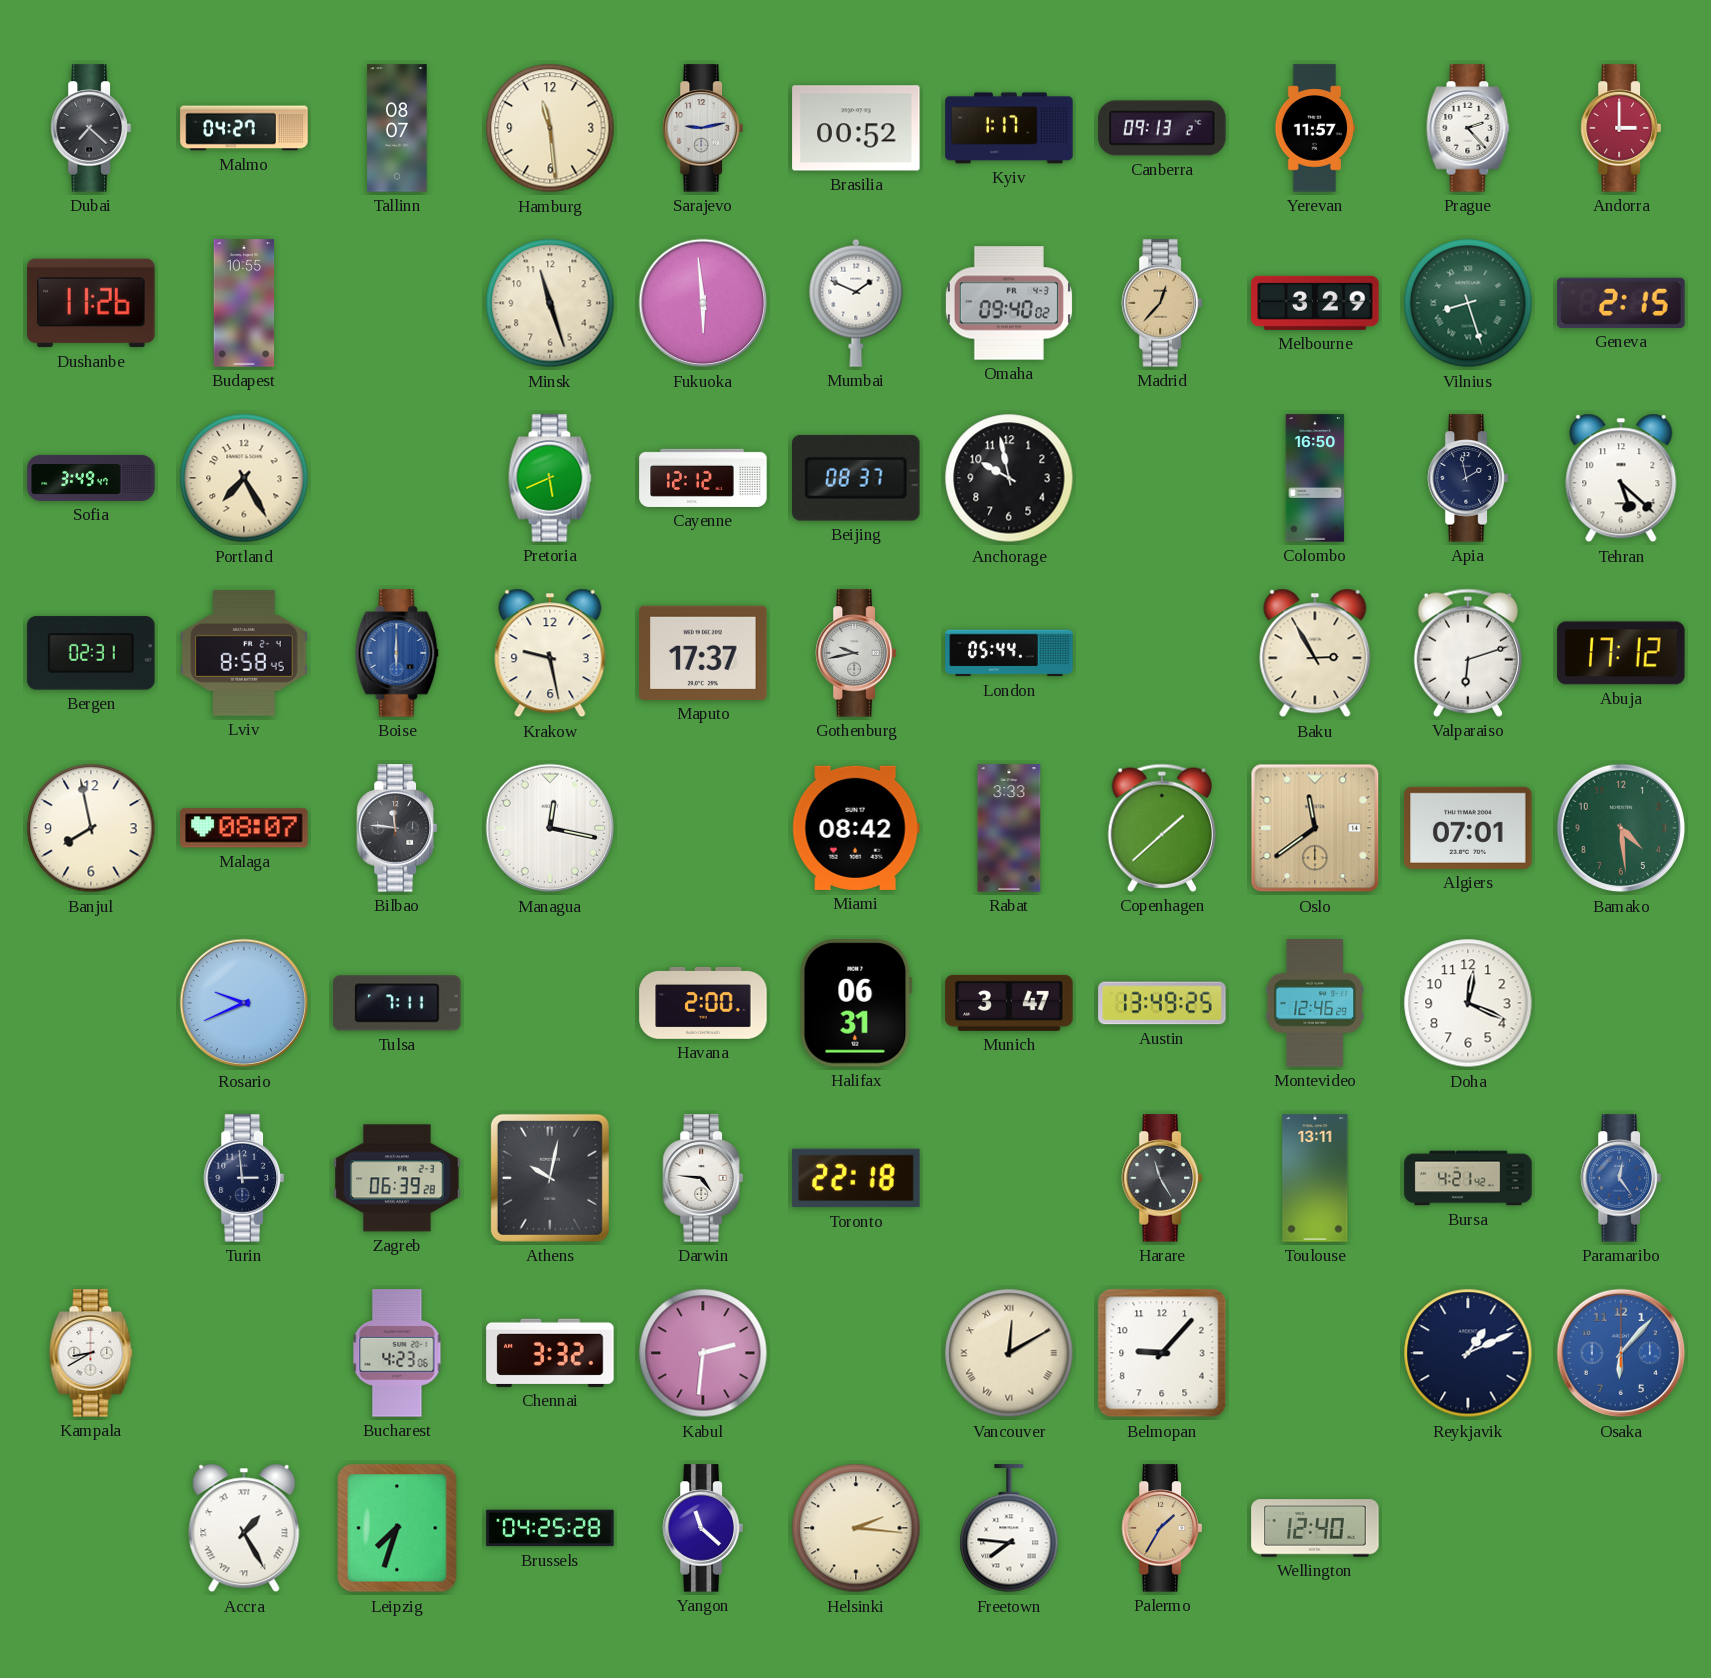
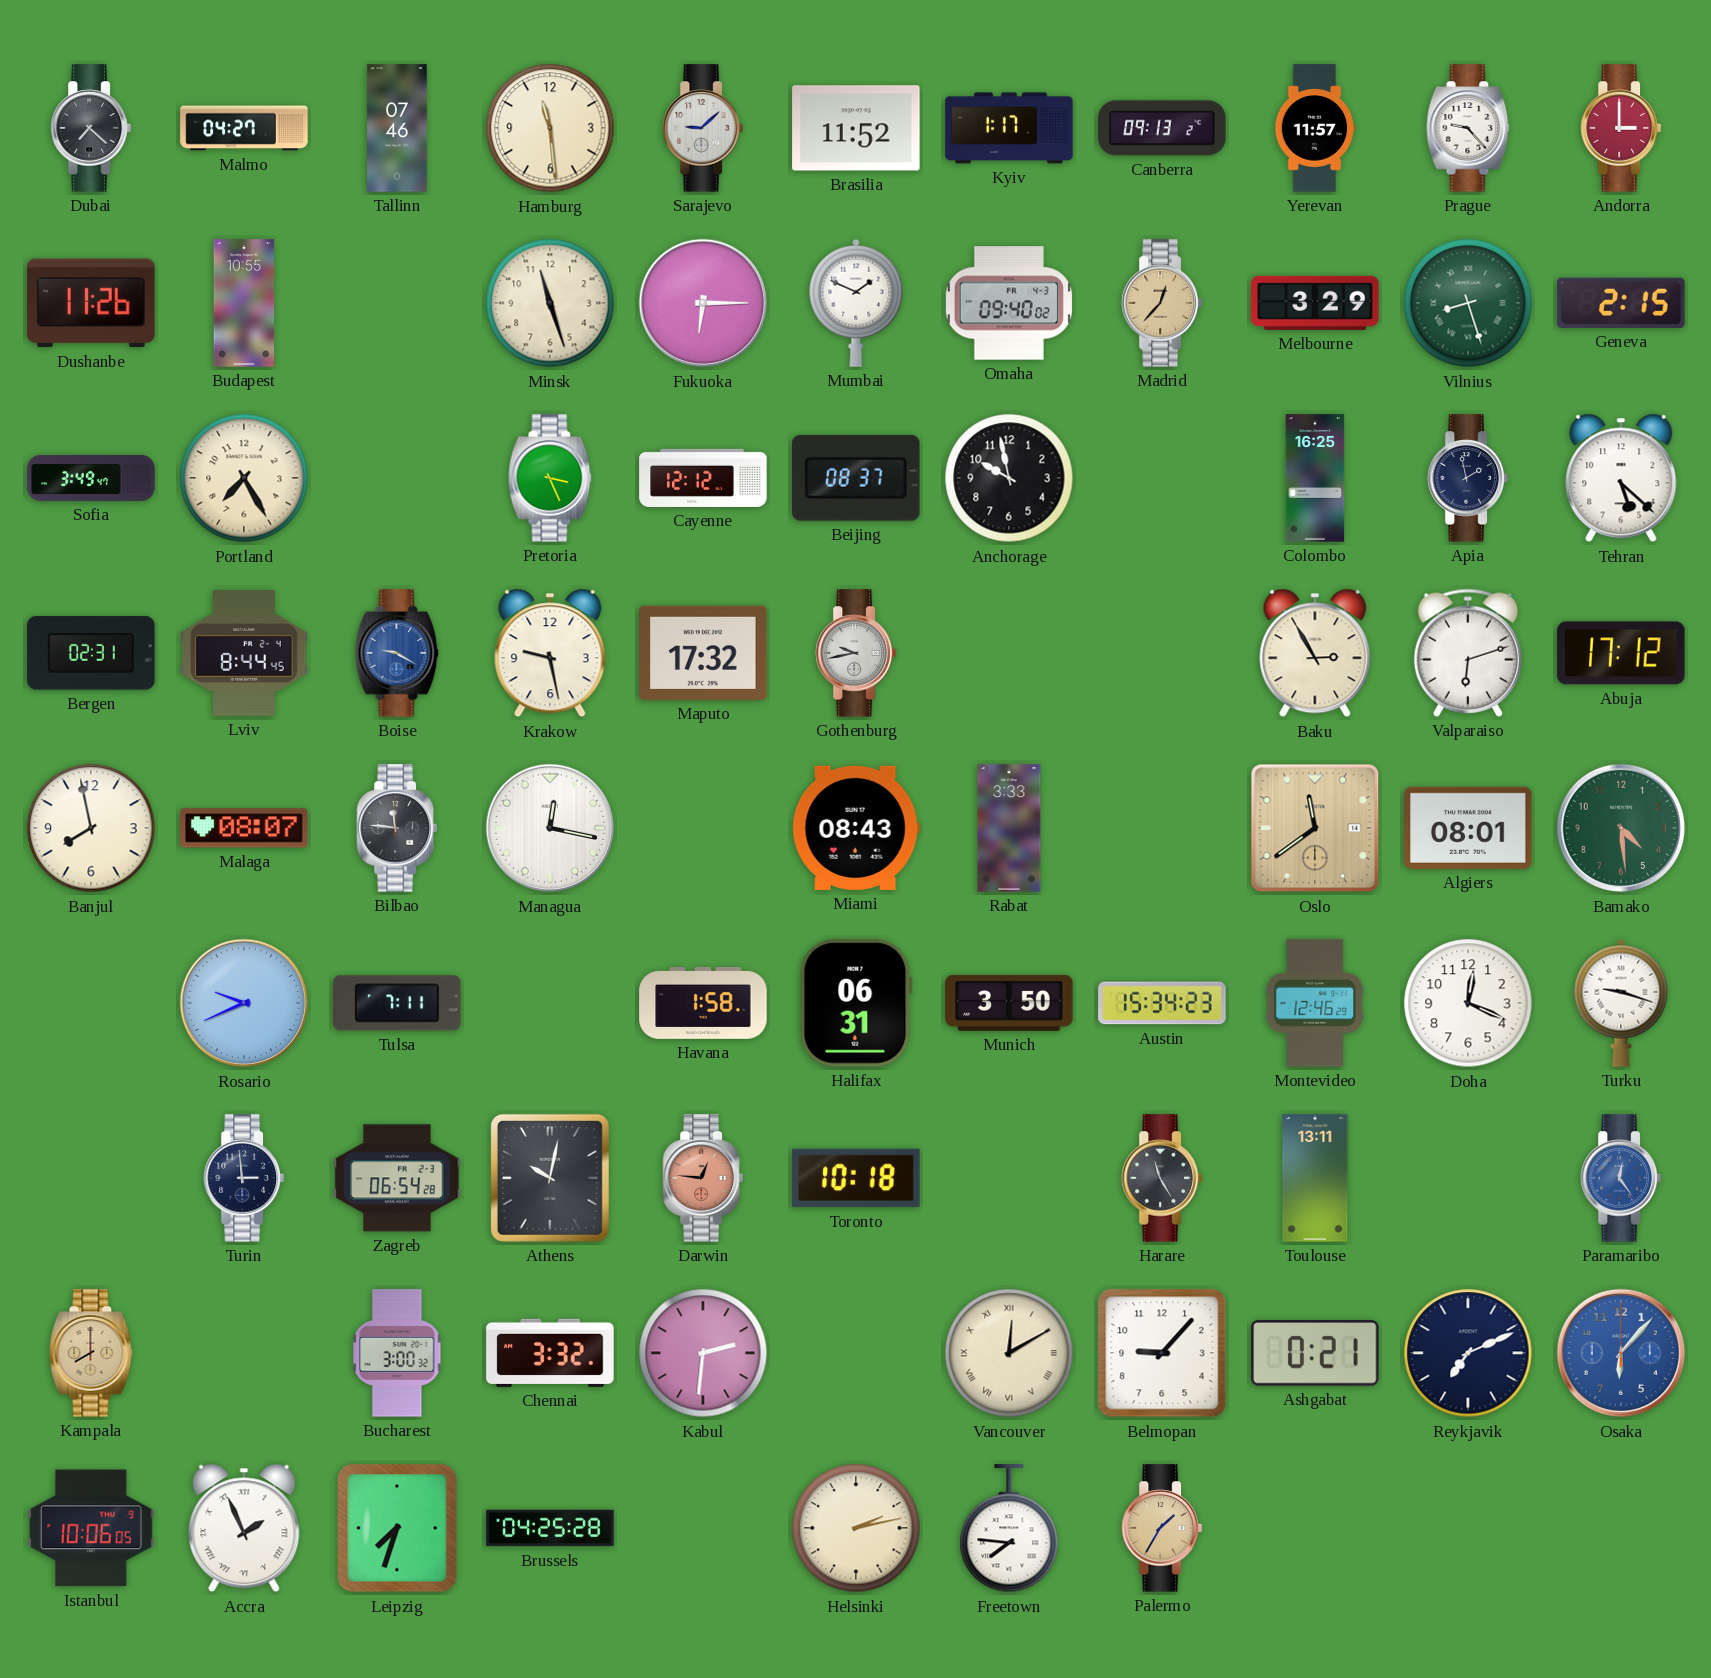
Tallinn: 08:07 -> 07:46
Sarajevo: 9:13 -> 9:08
Brasilia: 00:52 -> 11:52
Prague: 2:23 -> 9:23
Fukuoka: 5:59 -> 6:15
Pretoria: 5:41 -> 3:26
Colombo: 16:50 -> 16:25
Lviv: 8:58 -> 8:44
Boise: 6:00 -> 9:20
Maputo: 17:37 -> 17:32
London: 05:44 -> none
Miami: 08:42 -> 08:43
Copenhagen: 1:38 -> none
Algiers: 07:01 -> 08:01
Havana: 2:00 -> 1:58
Munich: 3:47 -> 3:50
Austin: 13:49 -> 15:34
Turku: none -> 9:18
Zagreb: 06:39 -> 06:54
Darwin: 4:46 -> 12:46
Darwin dial: white -> salmon
Toronto: 22:18 -> 10:18
Bursa: 4:21 -> none
Kampala: 8:40 -> 8:00
Kampala dial: white -> champagne
Bucharest: 4:23 -> 3:00
Ashgabat: none -> 0:21
Reykjavik: 1:11 -> 7:11
Istanbul: none -> 10:06
Accra: 1:25 -> 1:56
Yangon: 11:22 -> none
Helsinki: 2:16 -> 2:13
Wellington: 12:40 -> none
